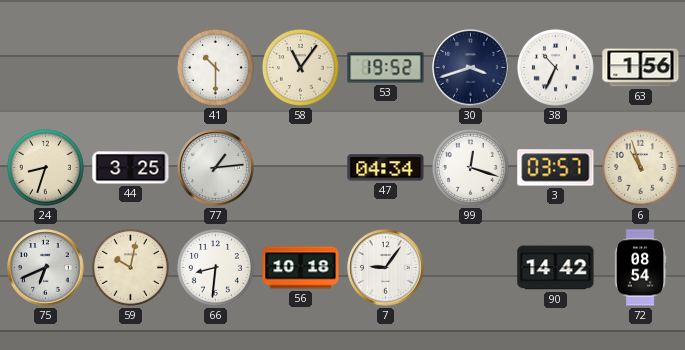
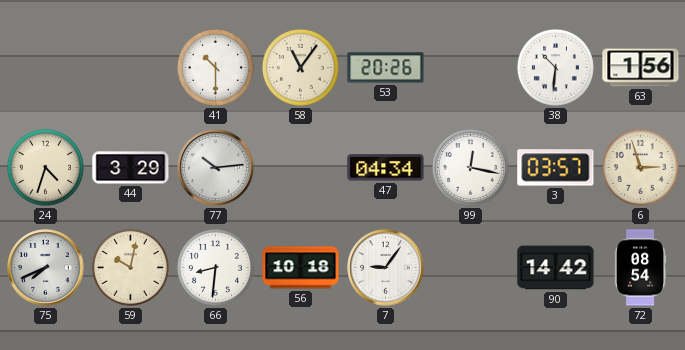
53: 19:52 -> 20:26
30: 3:42 -> none
38: 10:34 -> 10:31
24: 8:33 -> 4:33
44: 3:25 -> 3:29
77: 1:14 -> 10:14
99: 12:18 -> 12:17
6: 10:57 -> 2:57
75: 6:41 -> 7:41
